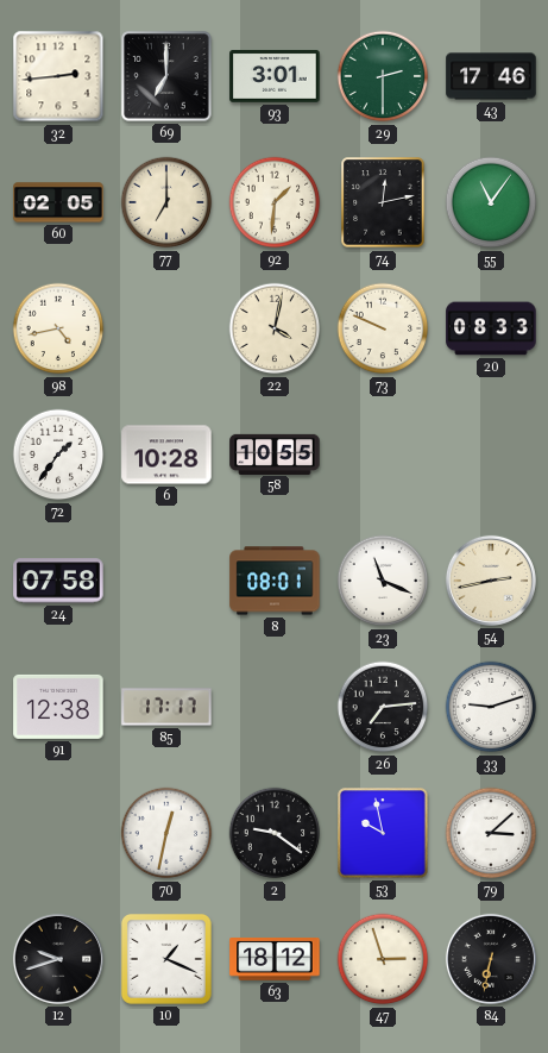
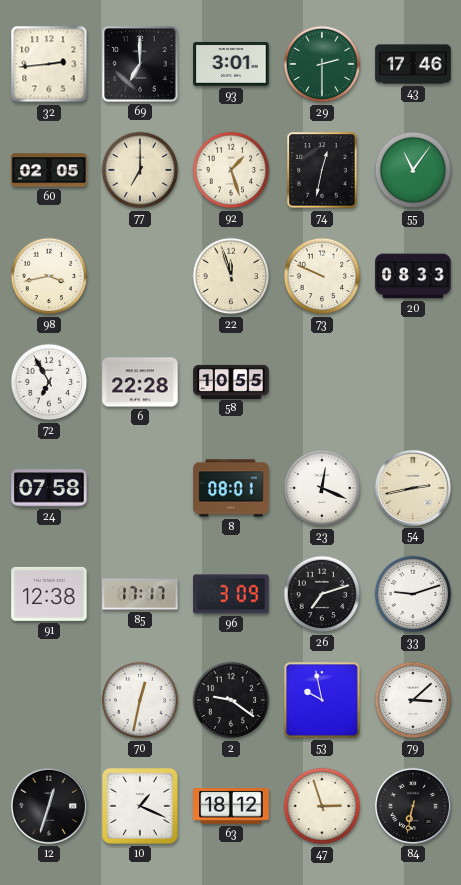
92: 1:31 -> 1:27
74: 12:13 -> 12:32
98: 4:43 -> 3:43
22: 4:02 -> 11:57
72: 1:36 -> 6:55
6: 10:28 -> 22:28
23: 11:19 -> 12:19
96: none -> 3:09
26: 7:14 -> 7:12
12: 9:42 -> 12:33
